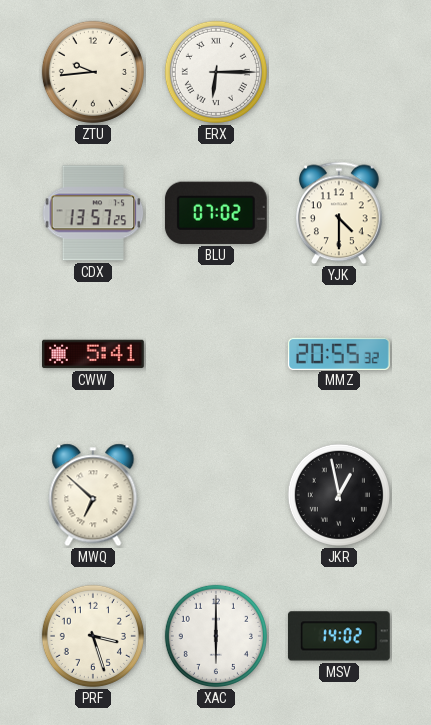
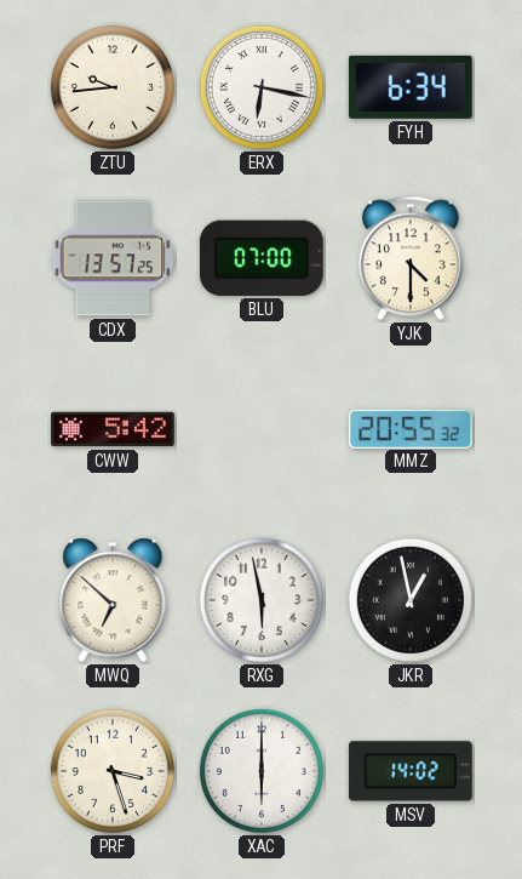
ERX: 6:15 -> 6:17
FYH: none -> 6:34
BLU: 07:02 -> 07:00
CWW: 5:41 -> 5:42
RXG: none -> 5:58
